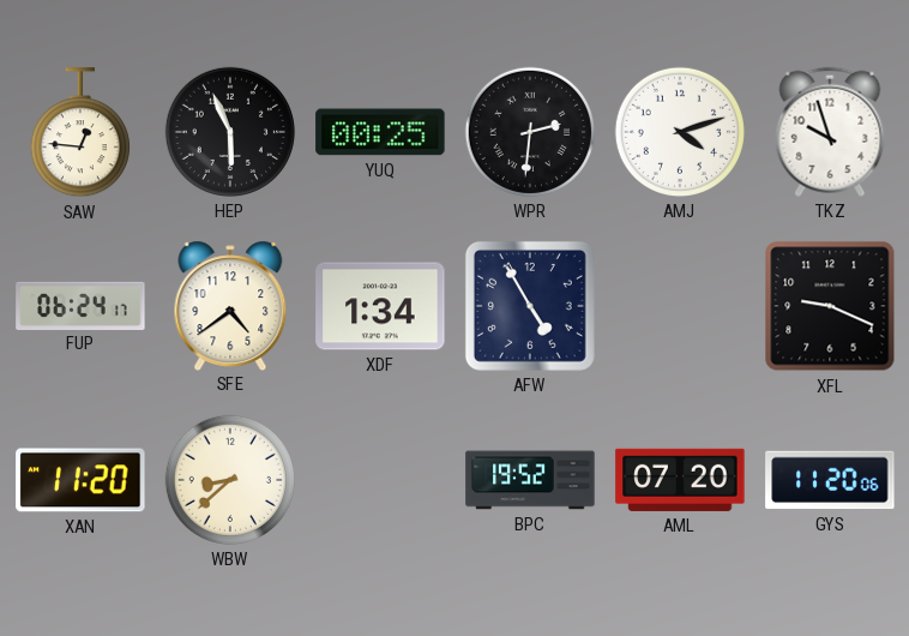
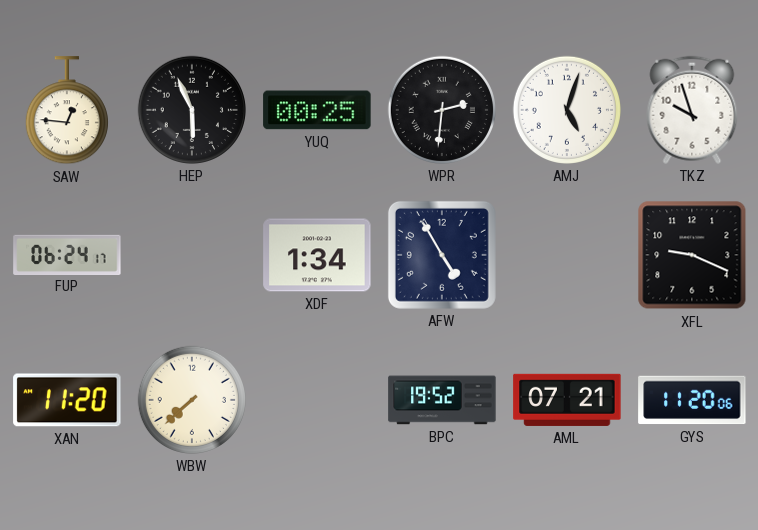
AMJ: 4:12 -> 5:03
SFE: 4:39 -> none
WBW: 8:38 -> 7:38
AML: 07:20 -> 07:21
